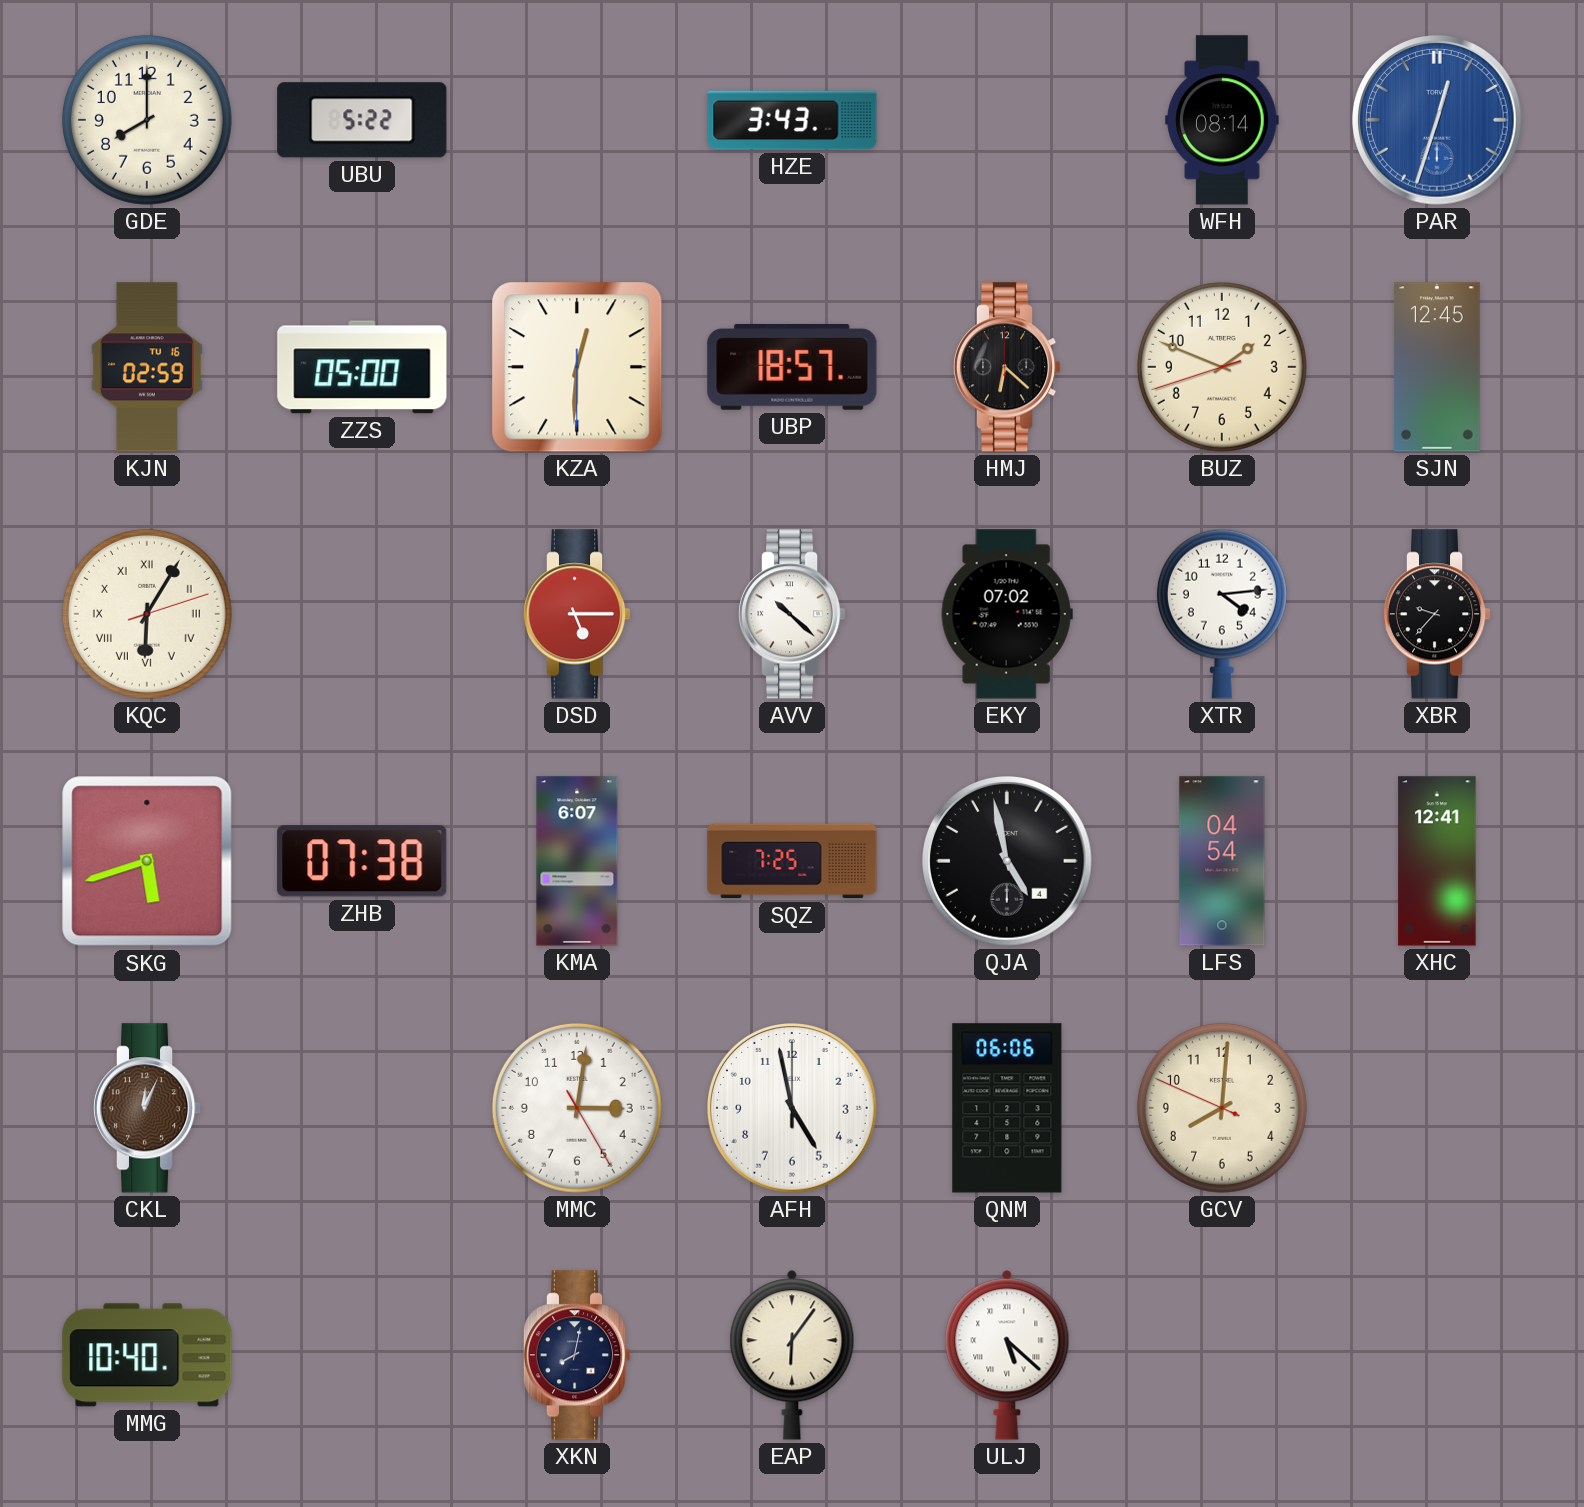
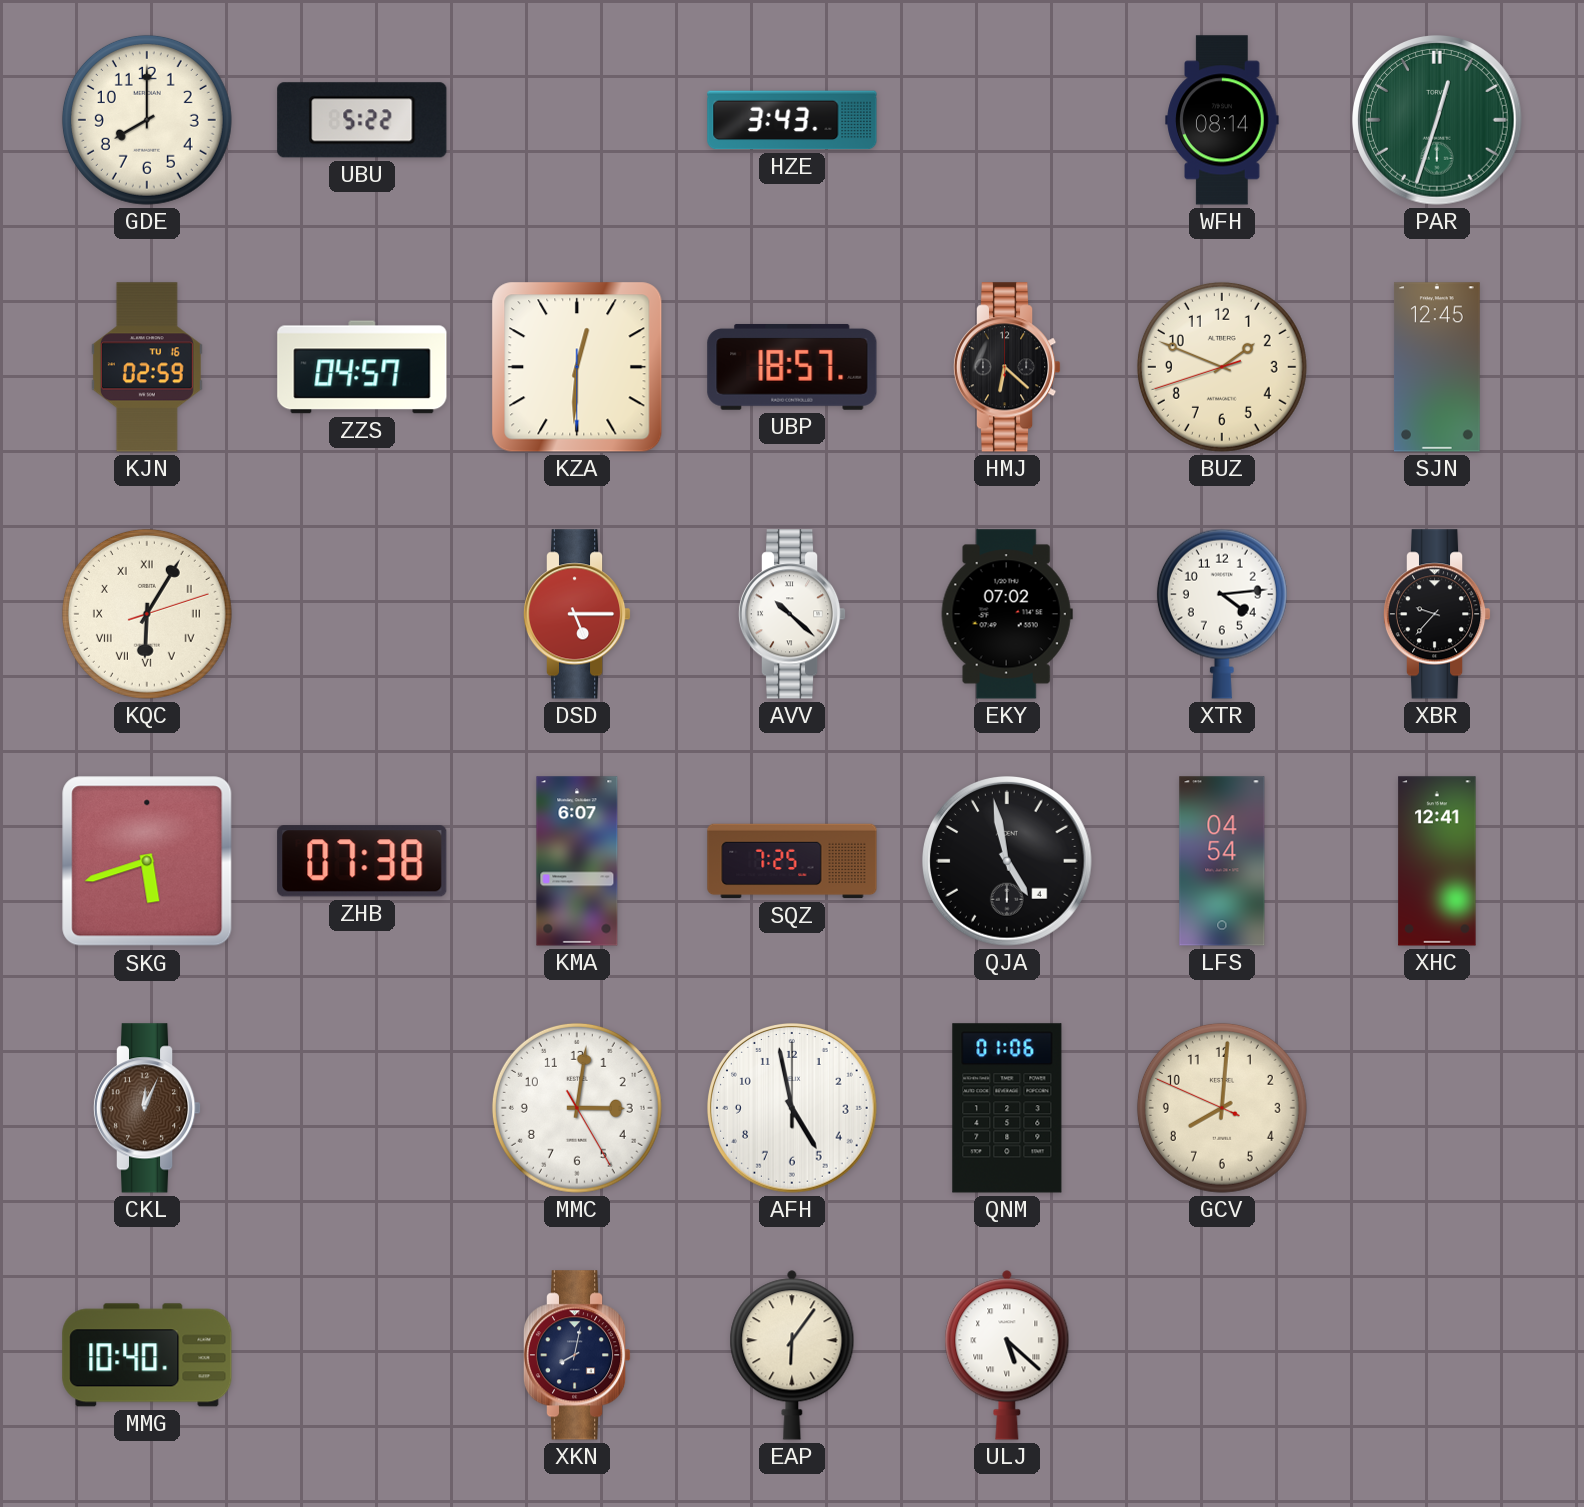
PAR dial: blue -> green
ZZS: 05:00 -> 04:57
QNM: 06:06 -> 01:06
